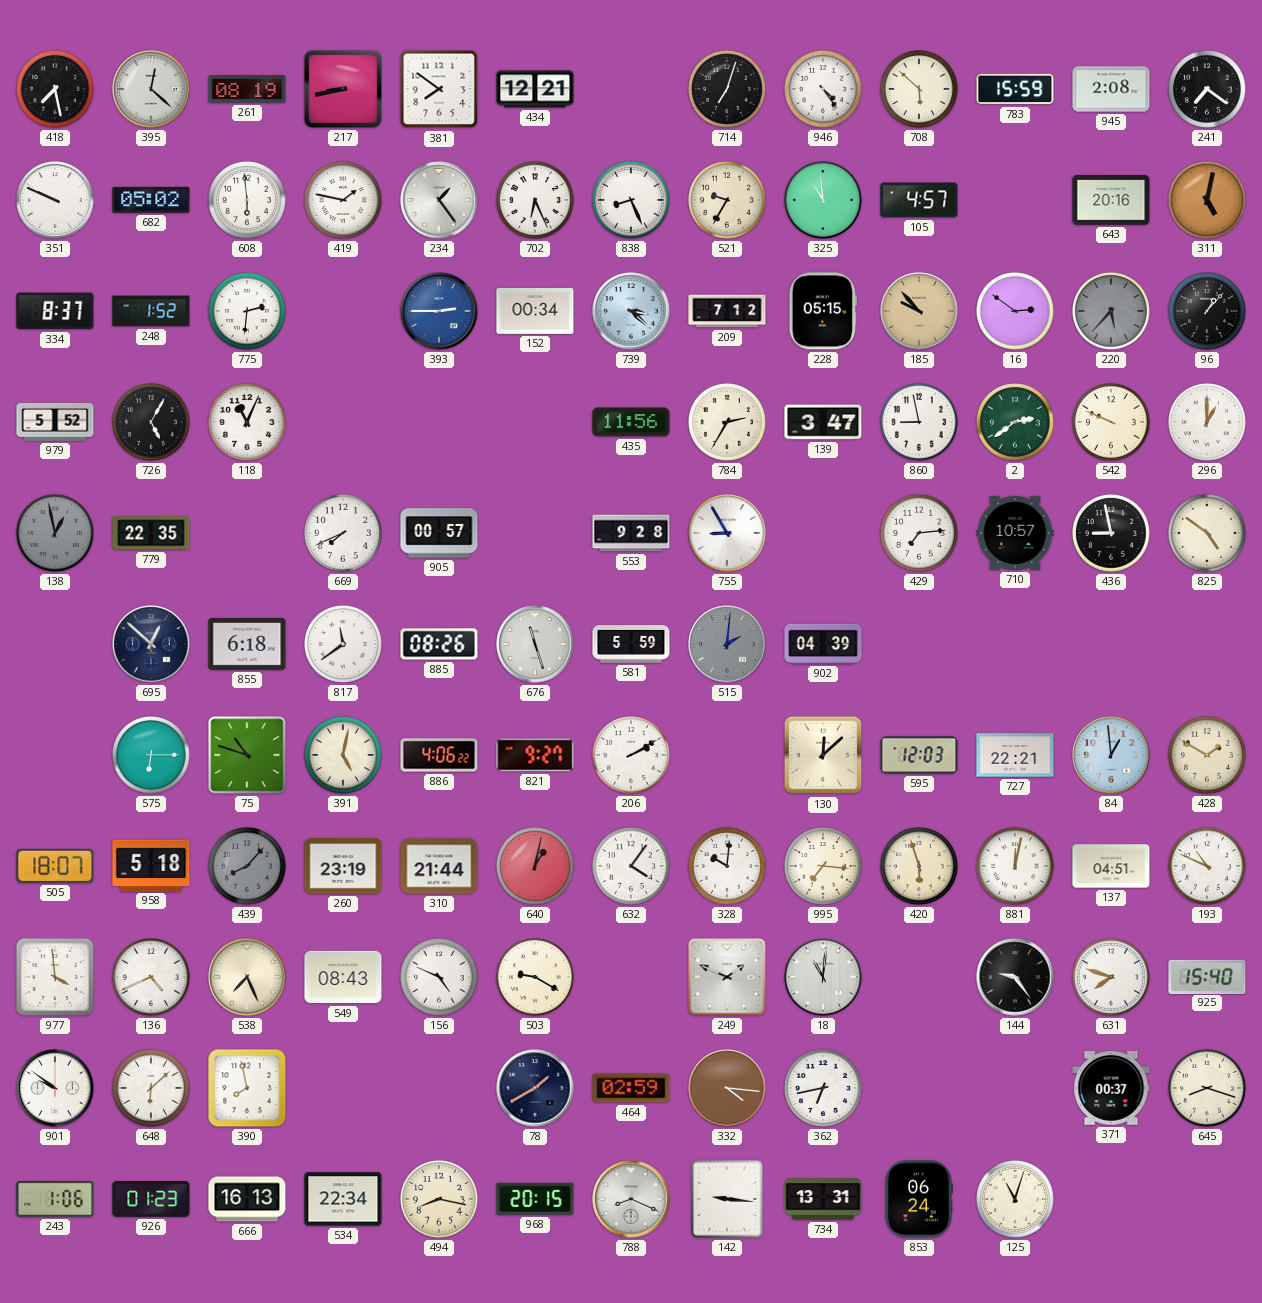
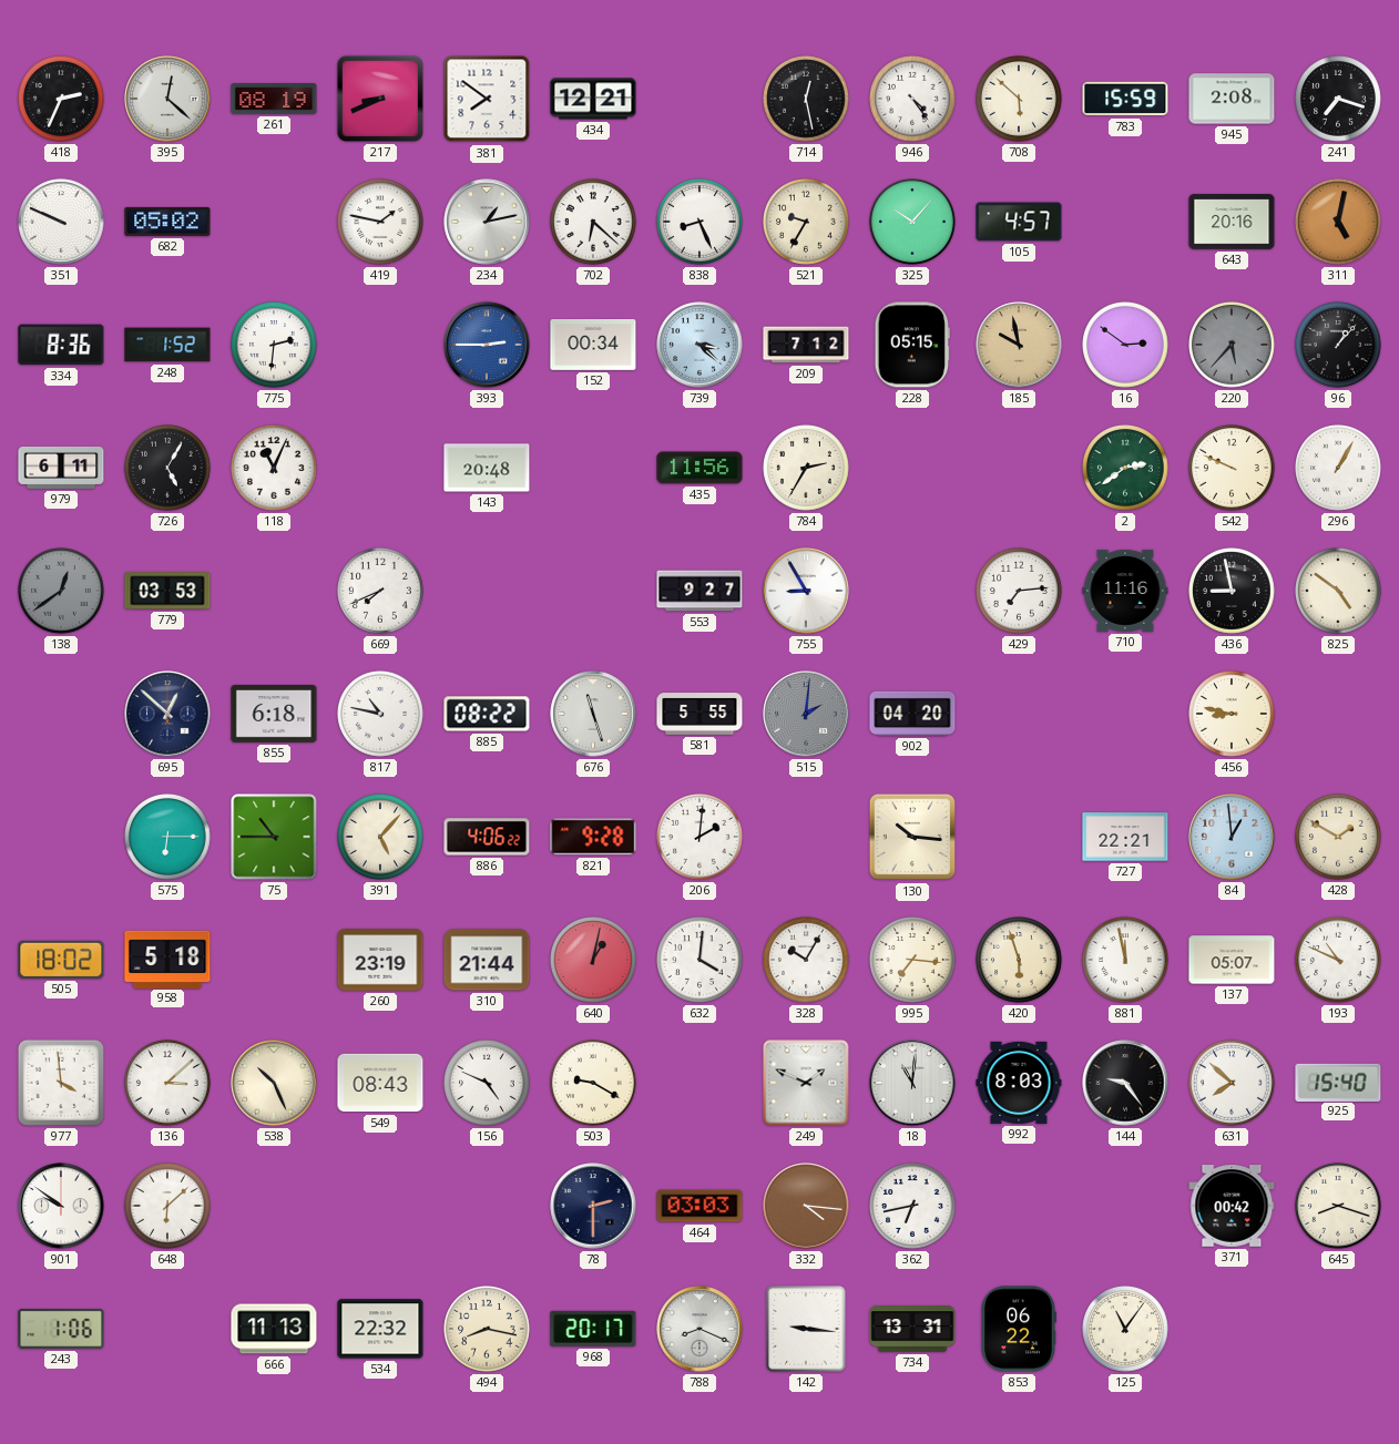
418: 7:28 -> 2:34
217: 8:43 -> 8:41
714: 7:03 -> 12:28
241: 7:21 -> 7:18
608: 5:59 -> none
234: 1:24 -> 1:13
702: 6:26 -> 6:22
325: 10:59 -> 10:07
334: 8:37 -> 8:36
185: 9:53 -> 9:58
979: 5:52 -> 6:11
143: none -> 20:48
139: 3:47 -> none
860: 8:58 -> none
296: 1:00 -> 1:05
138: 12:58 -> 12:39
779: 22:35 -> 03:53
905: 00:57 -> none
553: 9:28 -> 9:27
710: 10:57 -> 11:16
817: 11:39 -> 10:47
885: 08:26 -> 08:22
581: 5:59 -> 5:55
902: 04:39 -> 04:20
456: none -> 8:47
75: 10:48 -> 10:45
391: 5:02 -> 5:07
821: 9:27 -> 9:28
206: 2:10 -> 2:01
130: 12:08 -> 10:16
595: 12:03 -> none
505: 18:07 -> 18:02
439: 8:07 -> none
632: 4:06 -> 4:01
328: 10:01 -> 10:05
881: 12:02 -> 11:58
137: 04:51 -> 05:07
136: 4:41 -> 3:08
538: 7:26 -> 10:26
992: none -> 8:03
631: 7:48 -> 7:52
390: 7:58 -> none
78: 1:40 -> 2:30
464: 02:59 -> 03:03
371: 00:37 -> 00:42
926: 01:23 -> none
666: 16:13 -> 11:13
534: 22:34 -> 22:32
968: 20:15 -> 20:17
853: 06:24 -> 06:22
125: 11:03 -> 11:06
